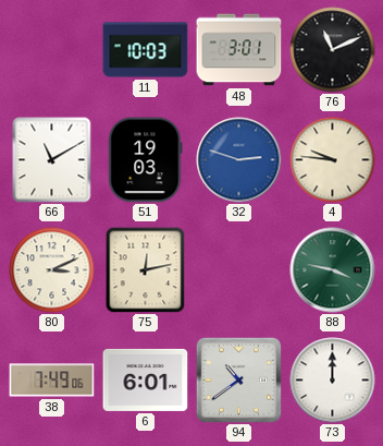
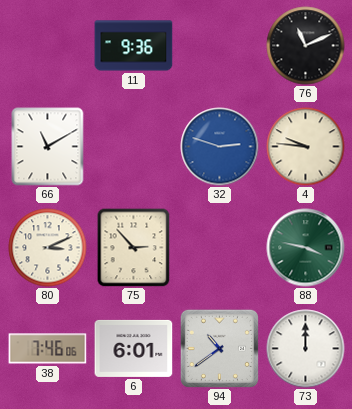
11: 10:03 -> 9:36
48: 3:01 -> none
51: 19:03 -> none
75: 12:13 -> 2:53
38: 7:49 -> 7:46
